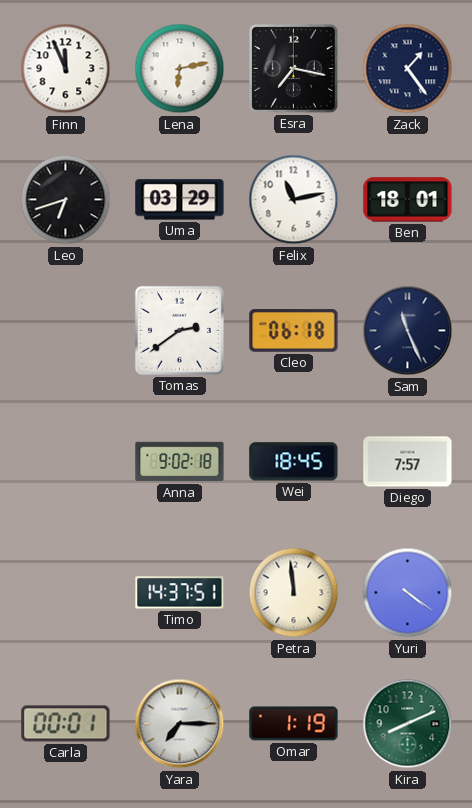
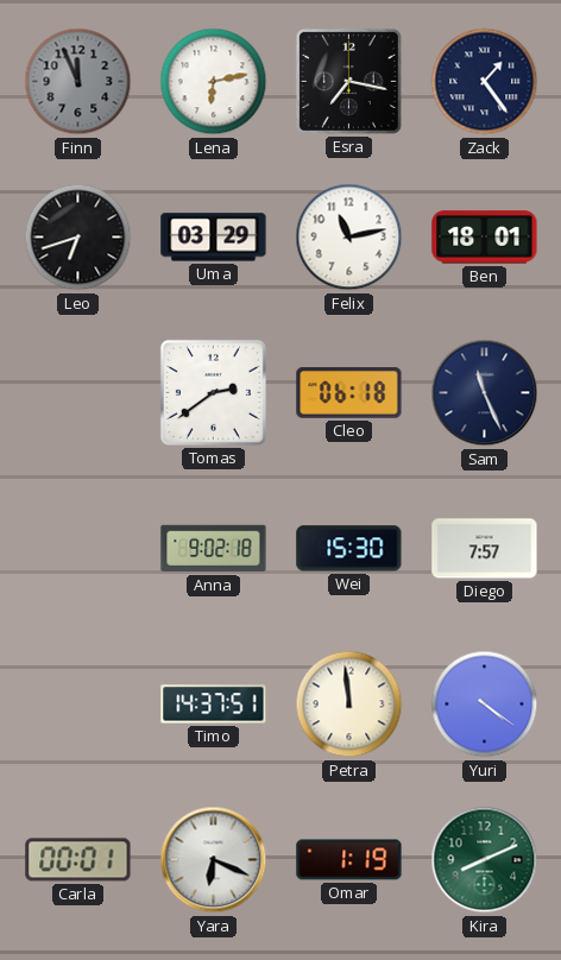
Finn dial: white -> grey
Wei: 18:45 -> 15:30
Yara: 7:15 -> 6:19
